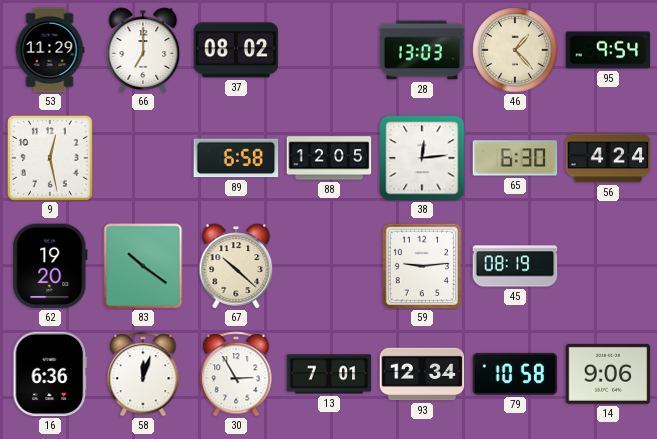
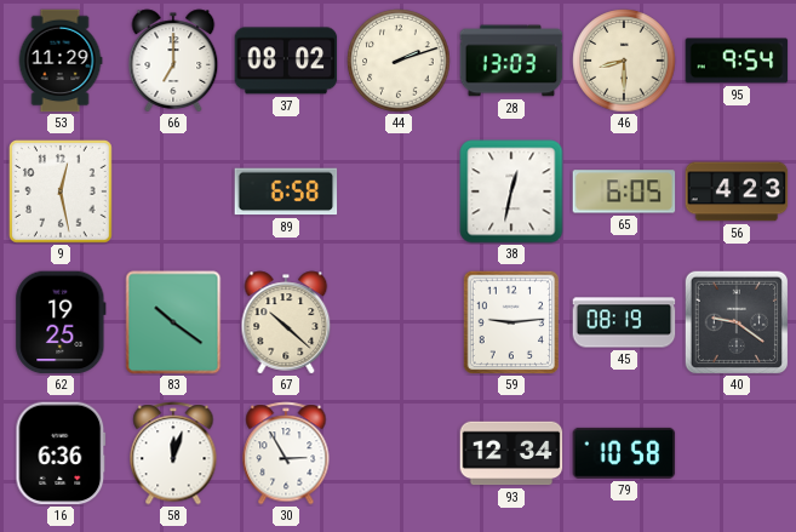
44: none -> 2:12
46: 1:23 -> 8:30
88: 12:05 -> none
38: 12:14 -> 12:32
65: 6:30 -> 6:05
56: 4:24 -> 4:23
62: 19:20 -> 19:25
40: none -> 9:21
13: 7:01 -> none
14: 9:06 -> none
